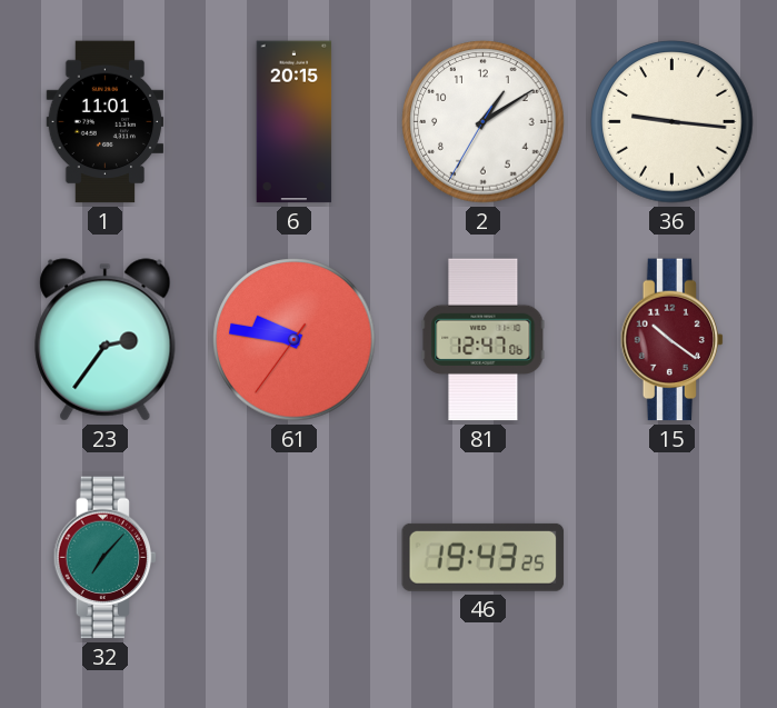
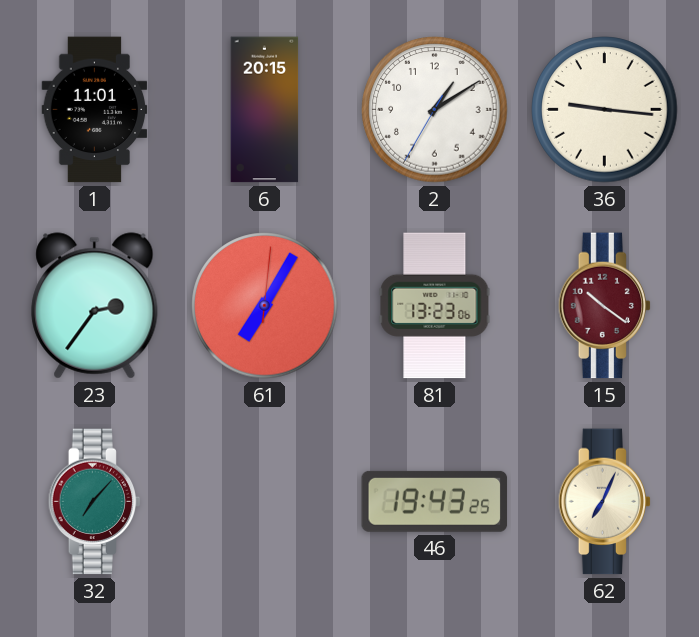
61: 9:46 -> 7:05
81: 12:47 -> 13:23
62: none -> 7:04
